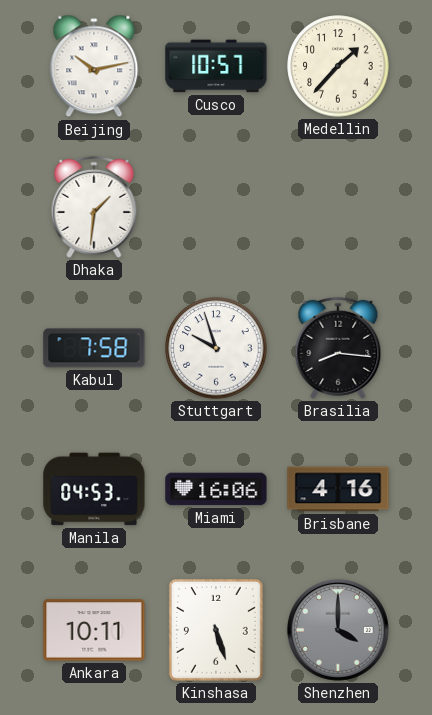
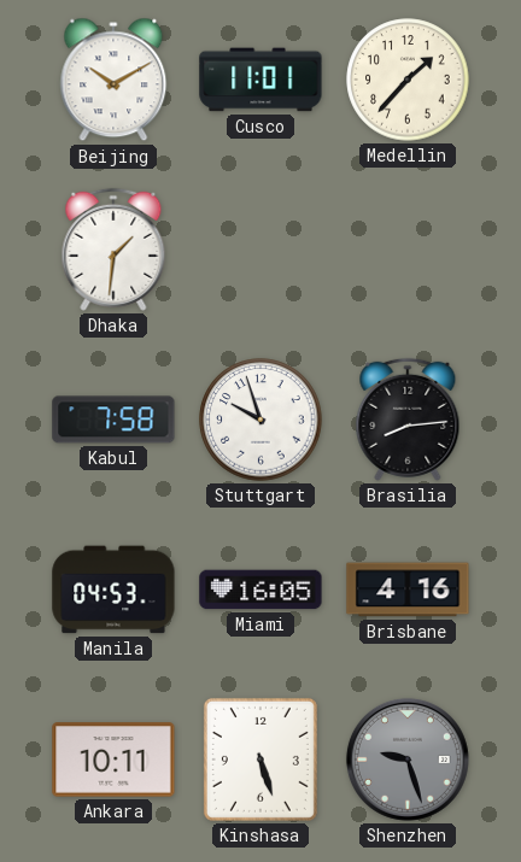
Beijing: 10:13 -> 10:10
Cusco: 10:57 -> 11:01
Brasilia: 8:16 -> 8:14
Miami: 16:06 -> 16:05
Shenzhen: 4:00 -> 9:27
